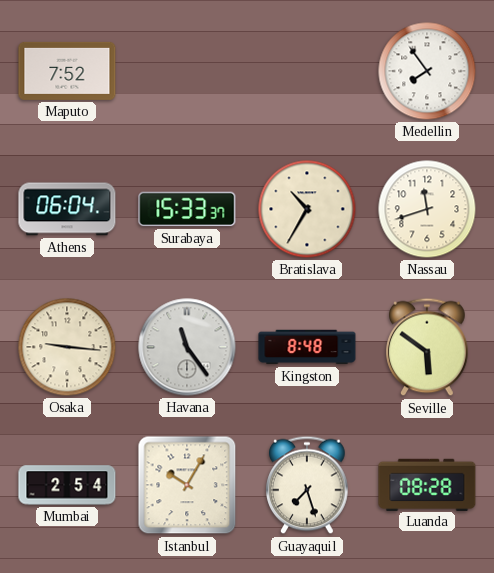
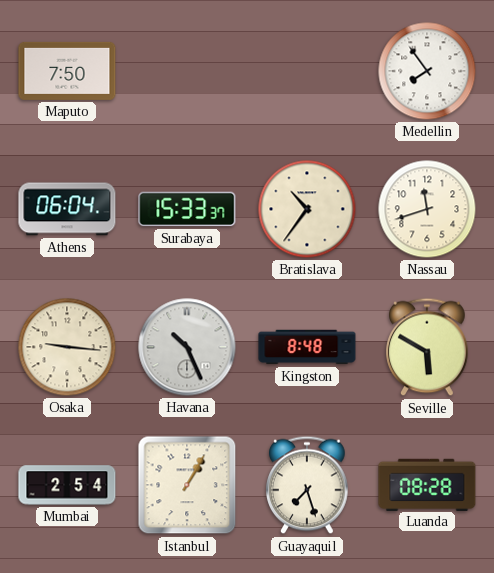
Maputo: 7:52 -> 7:50
Bratislava: 10:35 -> 10:36
Havana: 11:24 -> 10:26
Seville: 5:51 -> 5:50
Istanbul: 10:05 -> 1:05
